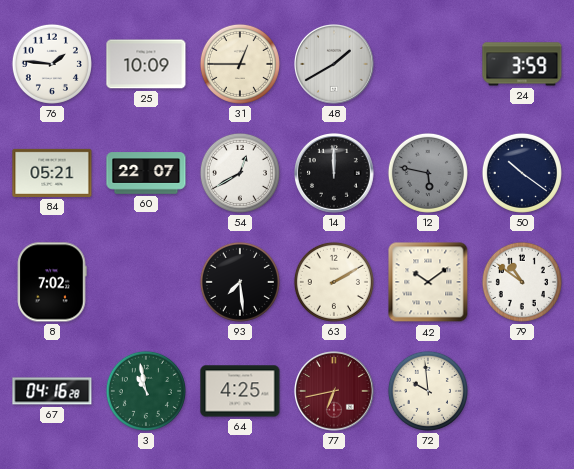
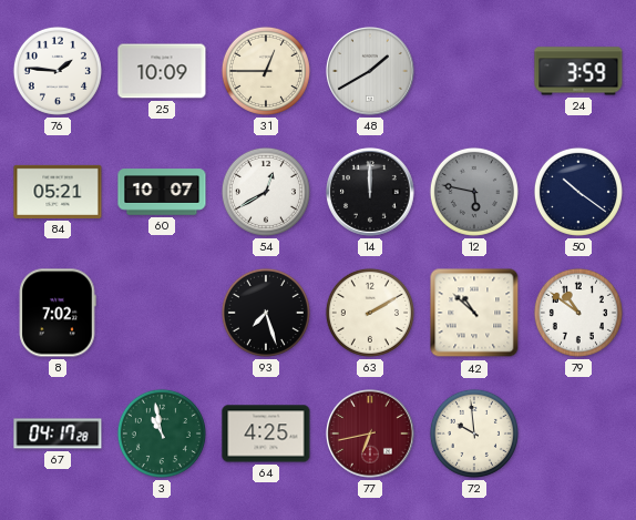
60: 22:07 -> 10:07
93: 7:29 -> 7:27
42: 10:09 -> 10:52
67: 04:16 -> 04:17
